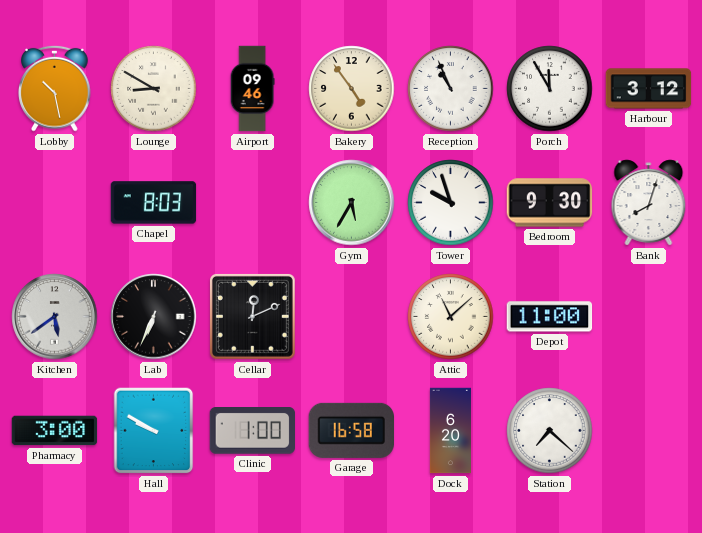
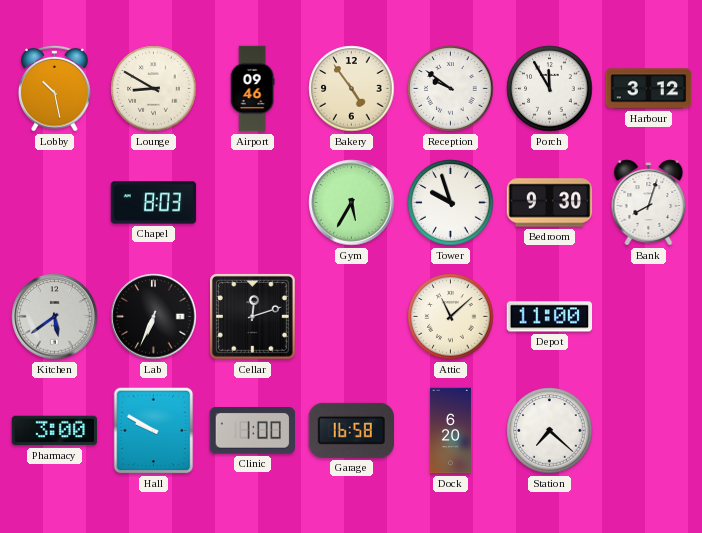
Reception: 10:56 -> 9:51
Cellar: 12:11 -> 12:12
